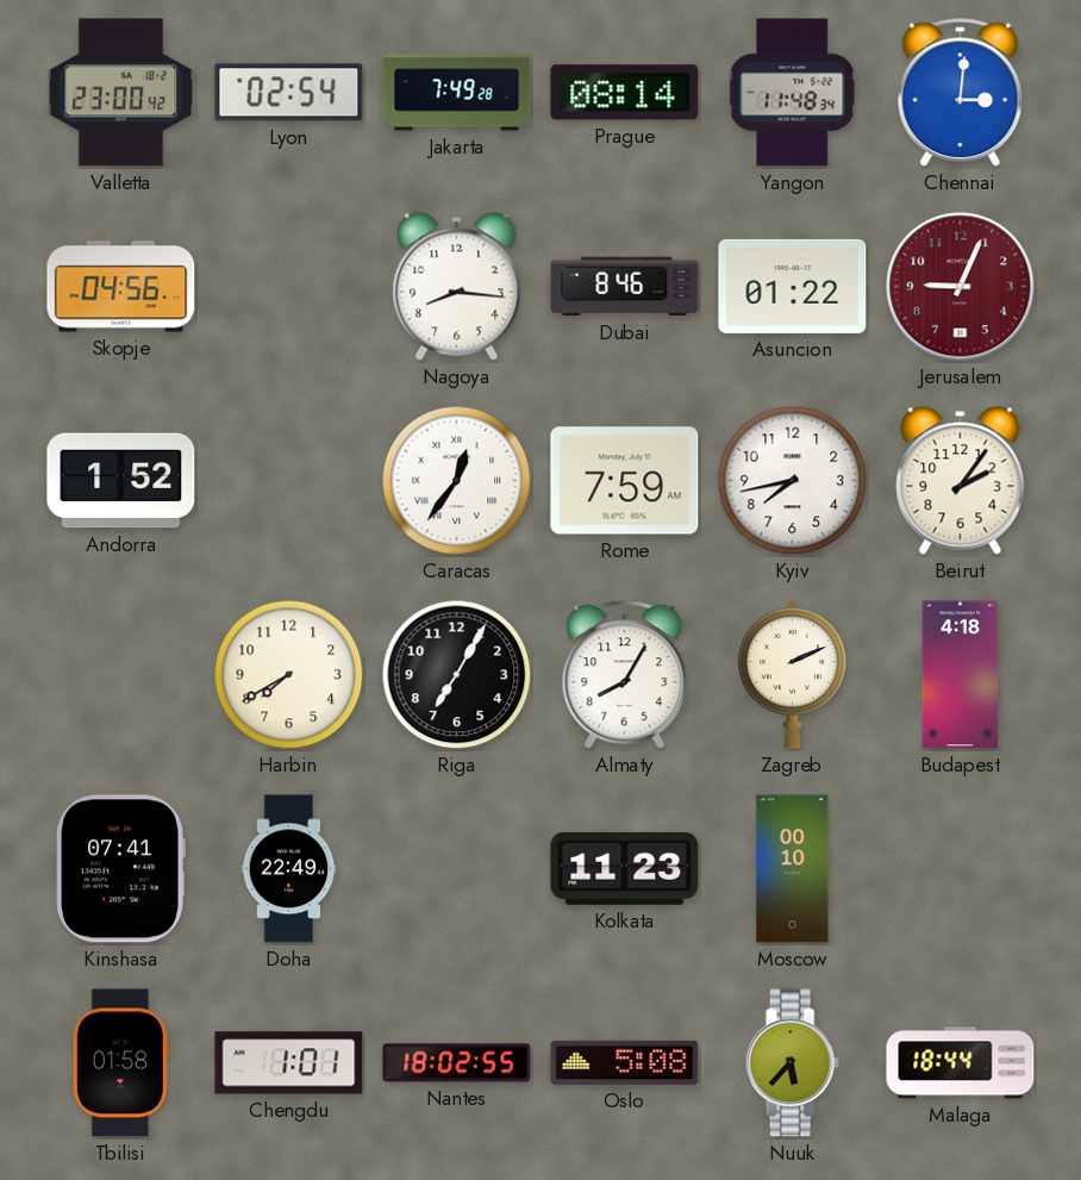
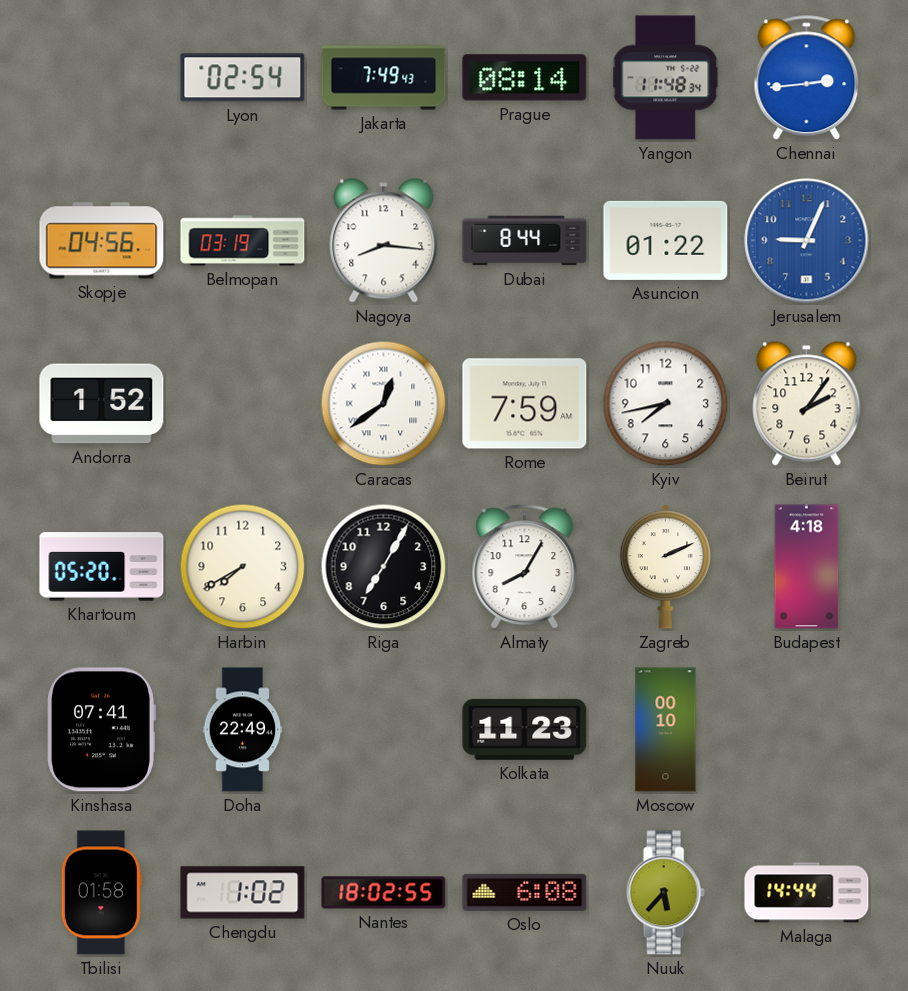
Valletta: 23:00 -> none
Jakarta: 7:49:28 -> 7:49:43
Chennai: 3:01 -> 2:44
Belmopan: none -> 03:19
Dubai: 8:46 -> 8:44
Jerusalem dial: burgundy -> blue
Caracas: 12:36 -> 12:39
Khartoum: none -> 05:20
Chengdu: 1:01 -> 1:02
Oslo: 5:08 -> 6:08
Malaga: 18:44 -> 14:44
